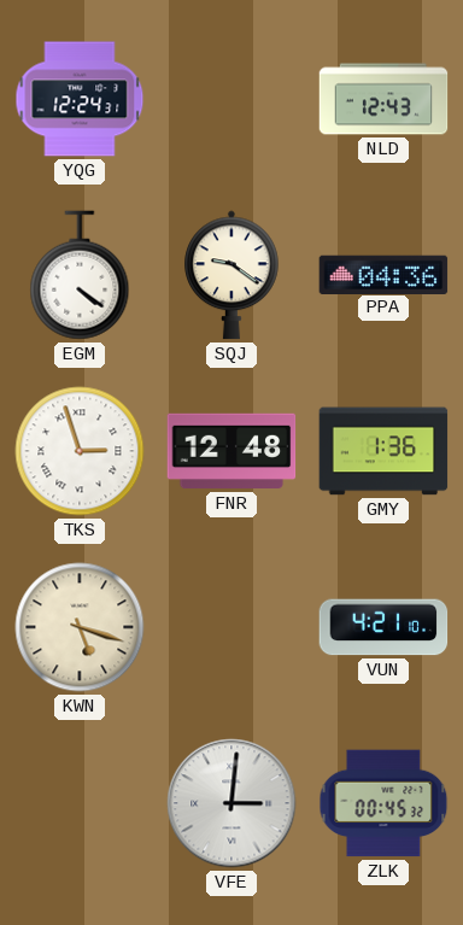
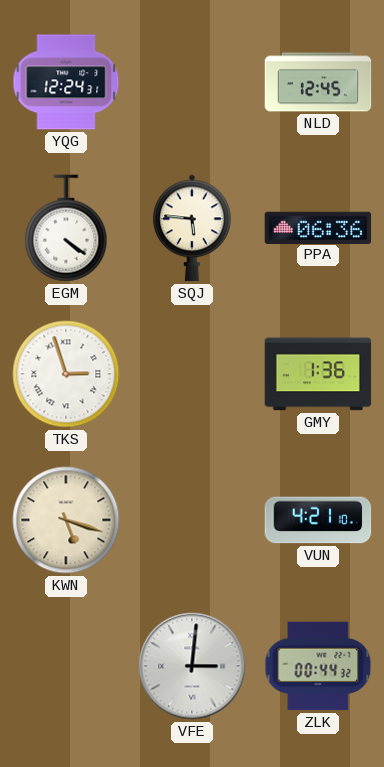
NLD: 12:43 -> 12:45
SQJ: 9:21 -> 5:46
PPA: 04:36 -> 06:36
FNR: 12:48 -> none
ZLK: 00:45 -> 00:44
